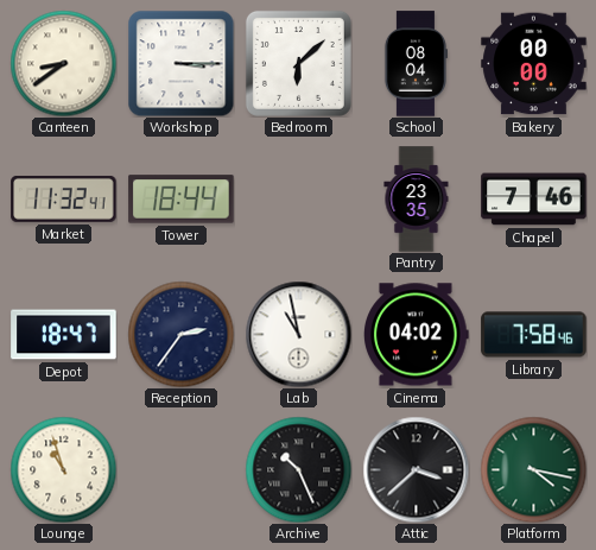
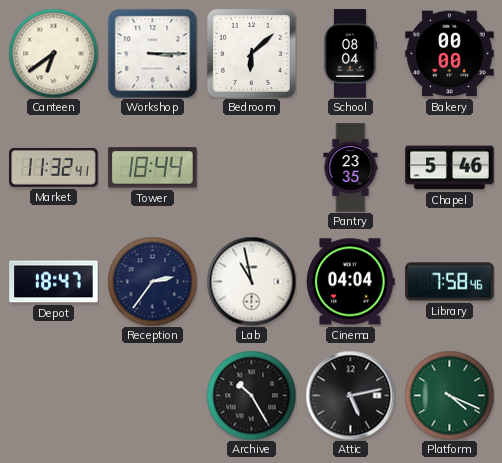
Canteen: 8:39 -> 6:39
Chapel: 7:46 -> 5:46
Cinema: 04:02 -> 04:04
Lounge: 10:57 -> none
Archive: 10:26 -> 10:25
Attic: 3:38 -> 5:13
Platform: 4:17 -> 4:19
